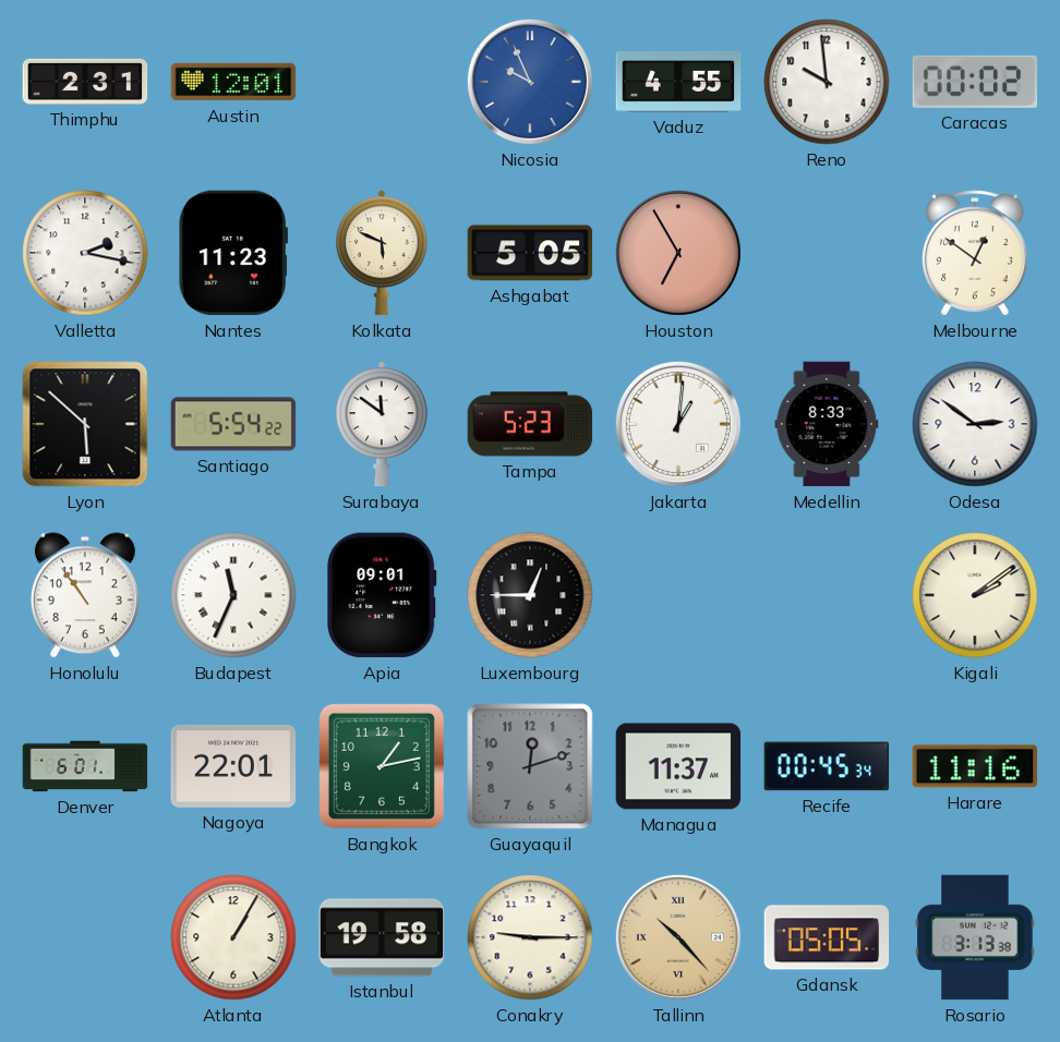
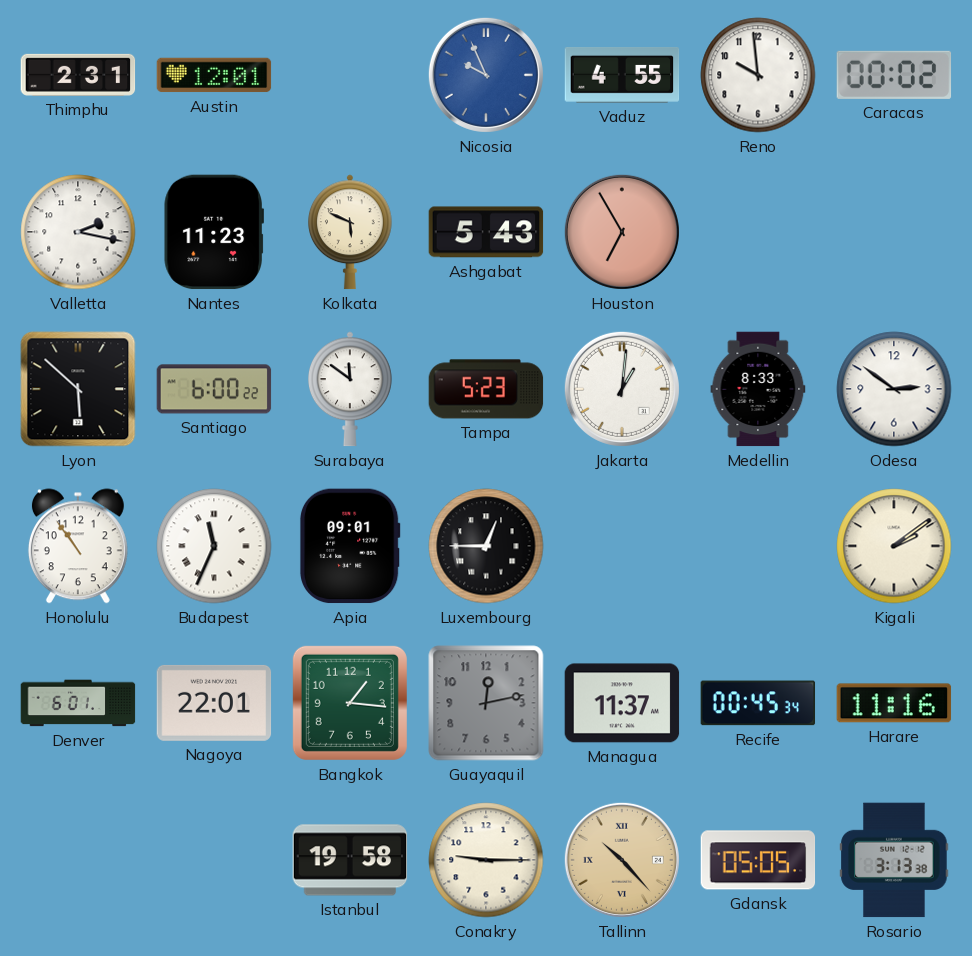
Ashgabat: 5:05 -> 5:43
Melbourne: 12:51 -> none
Santiago: 5:54 -> 6:00
Bangkok: 1:13 -> 1:16
Guayaquil: 12:12 -> 12:13
Atlanta: 1:05 -> none
